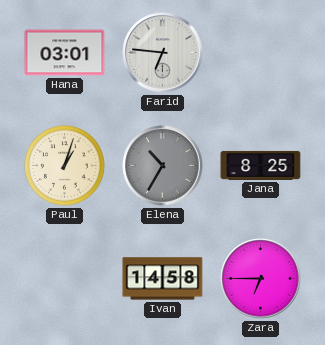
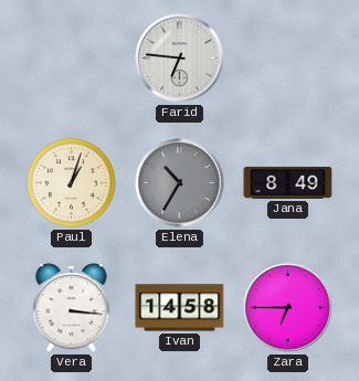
Hana: 03:01 -> none
Jana: 8:25 -> 8:49
Vera: none -> 3:16
